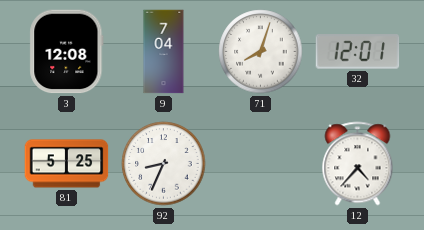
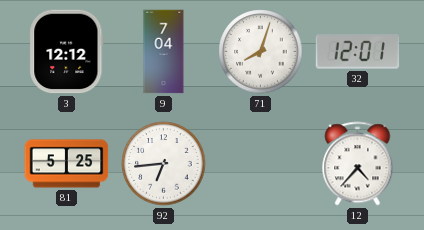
3: 12:08 -> 12:12
92: 8:34 -> 6:44
